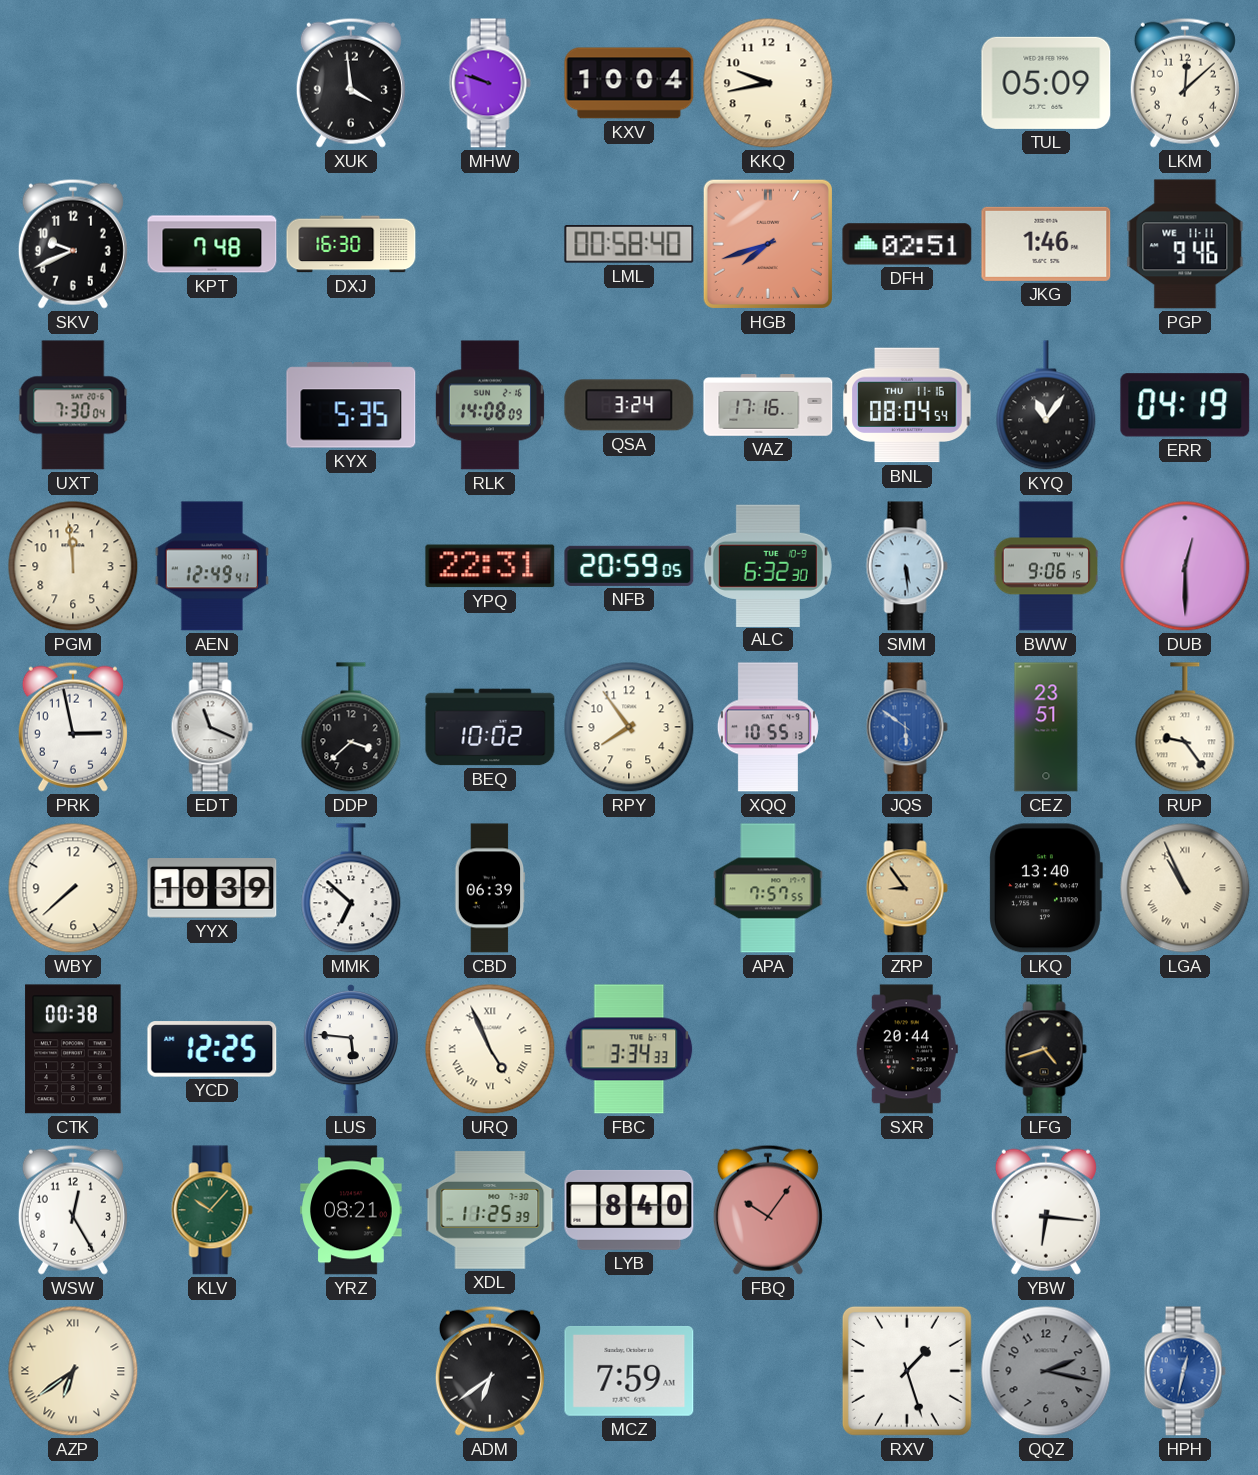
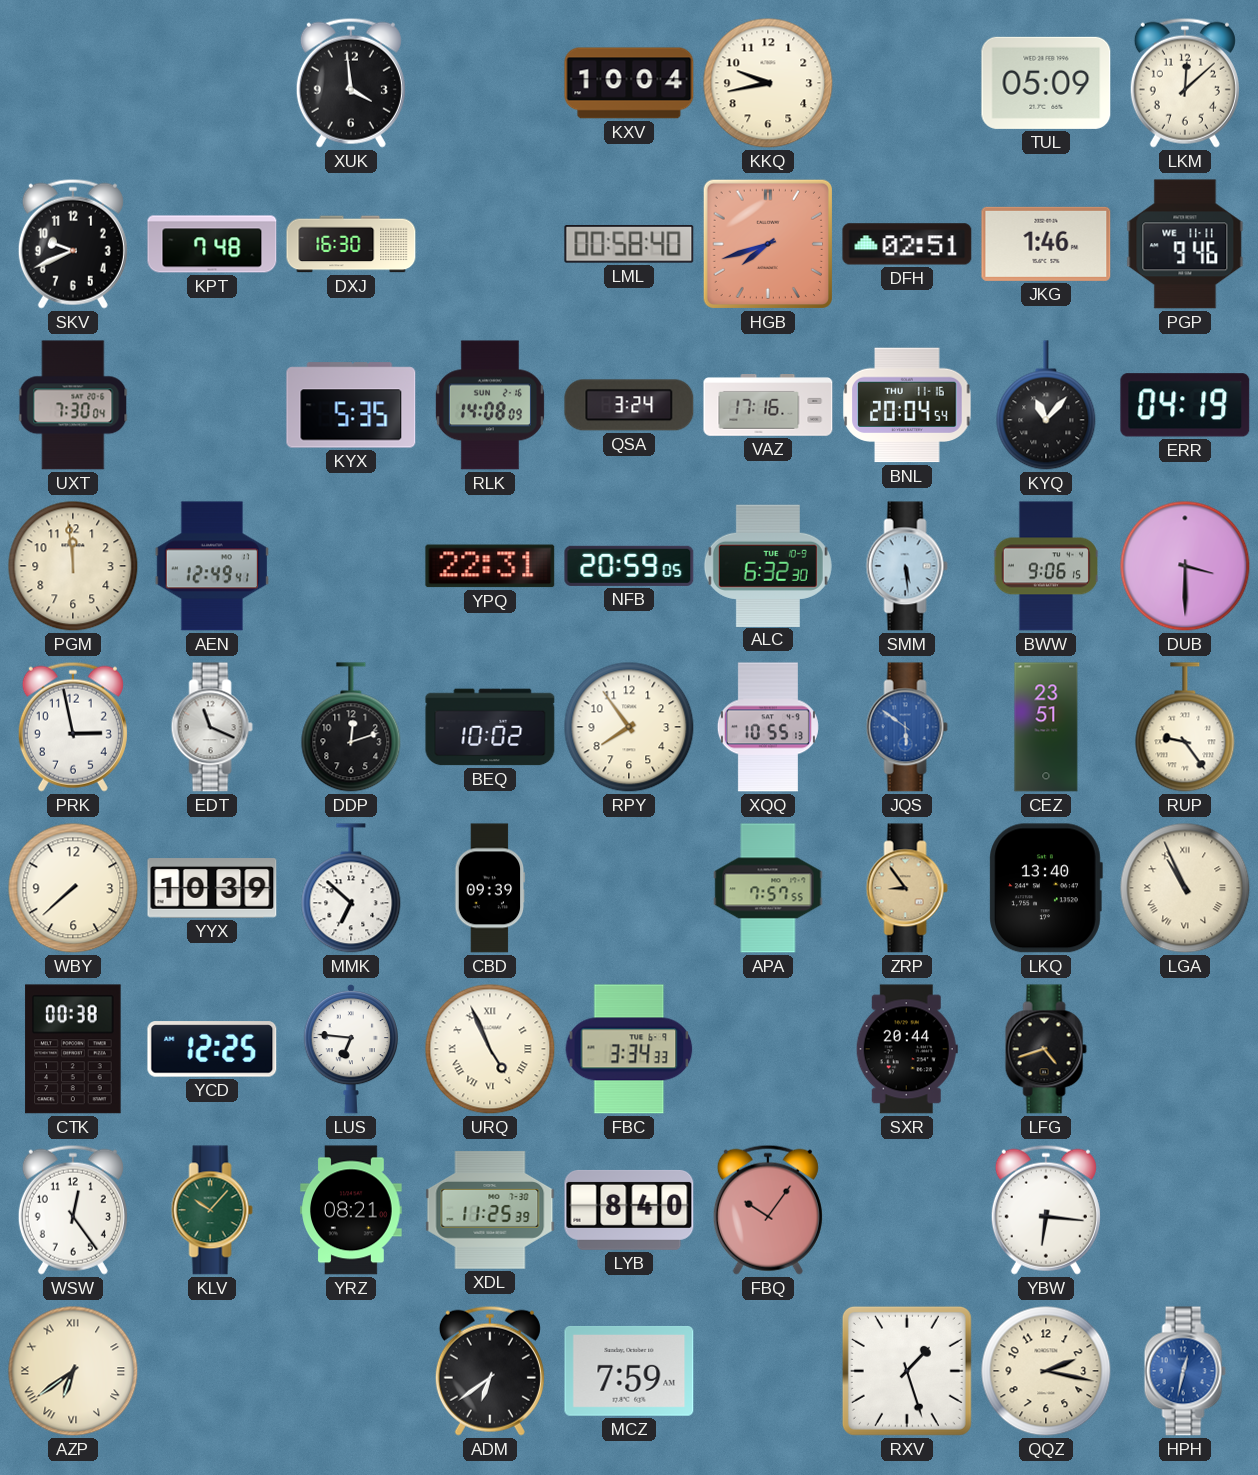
MHW: 9:48 -> none
BNL: 08:04 -> 20:04
KYQ: 11:06 -> 11:07
DUB: 12:30 -> 3:30
DDP: 3:38 -> 12:12
CBD: 06:39 -> 09:39
LUS: 5:46 -> 6:46
WSW: 12:25 -> 12:24
QQZ dial: grey -> cream
